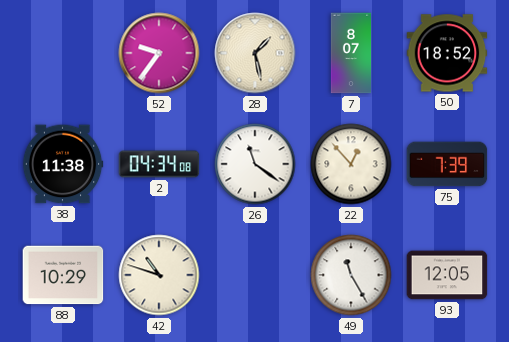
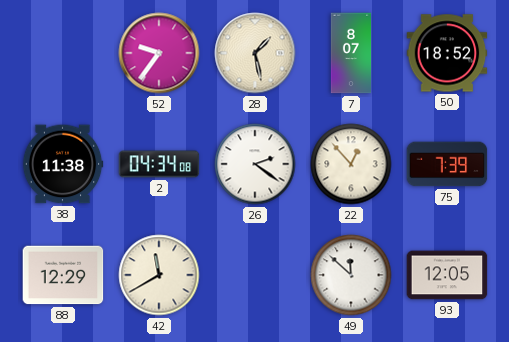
26: 11:21 -> 2:21
88: 10:29 -> 12:29
42: 10:48 -> 11:40
49: 11:25 -> 11:52
